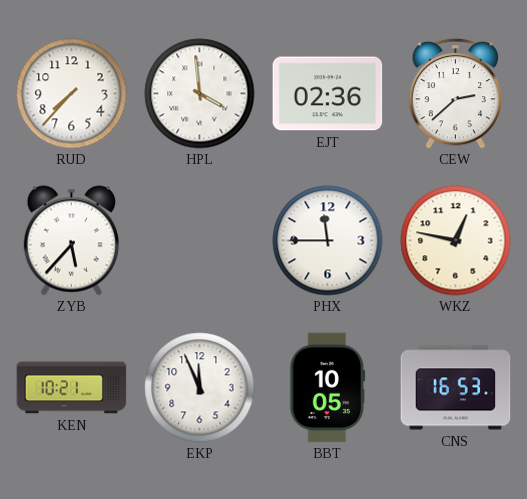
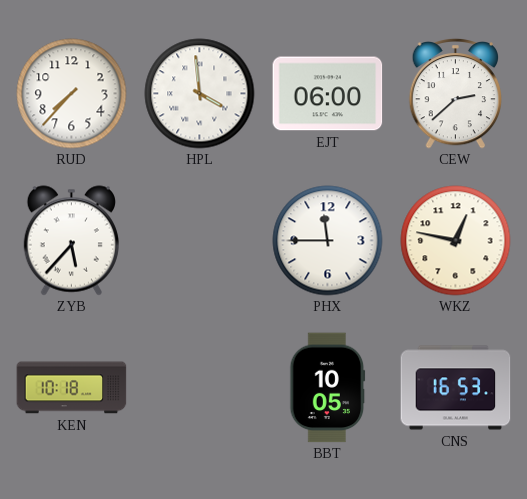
EJT: 02:36 -> 06:00
KEN: 10:21 -> 10:18
EKP: 11:56 -> none
